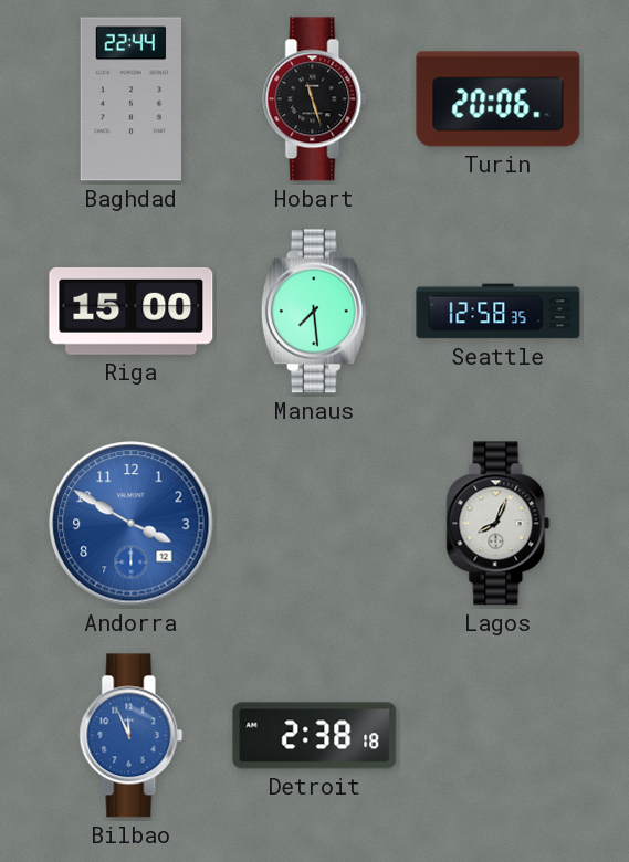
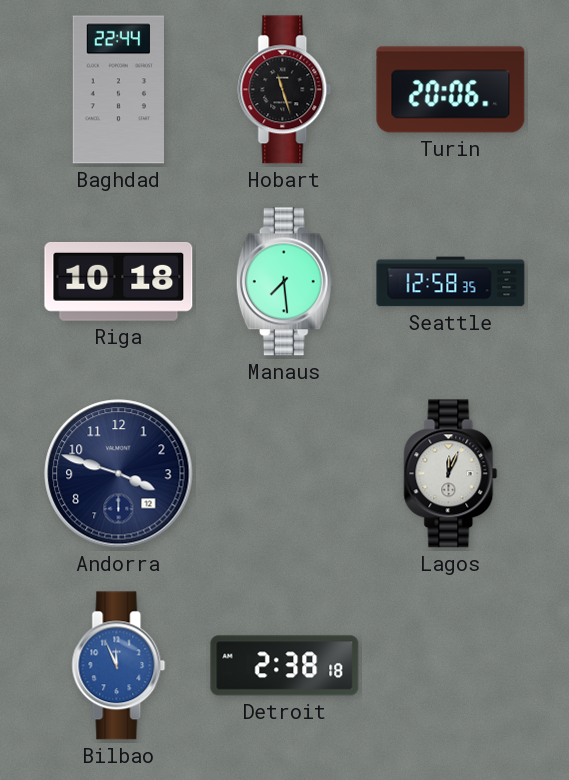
Riga: 15:00 -> 10:18
Andorra: 3:50 -> 3:48
Andorra dial: blue -> navy
Lagos: 8:04 -> 12:04
